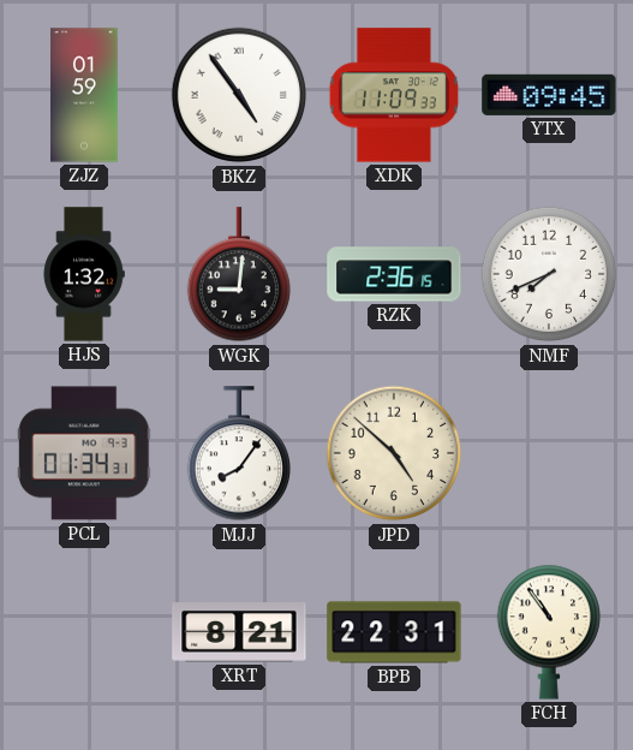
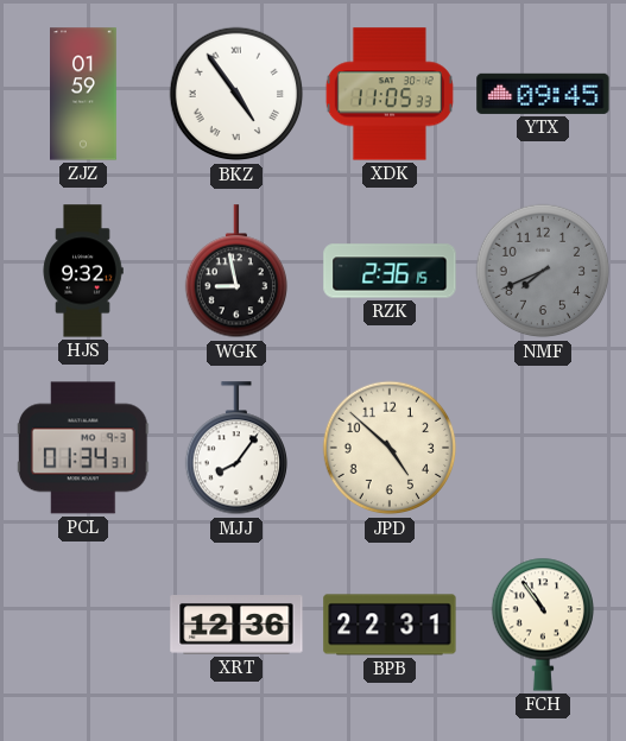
XDK: 11:09 -> 11:05
HJS: 1:32 -> 9:32
WGK: 9:01 -> 8:58
NMF dial: white -> grey
XRT: 8:21 -> 12:36
